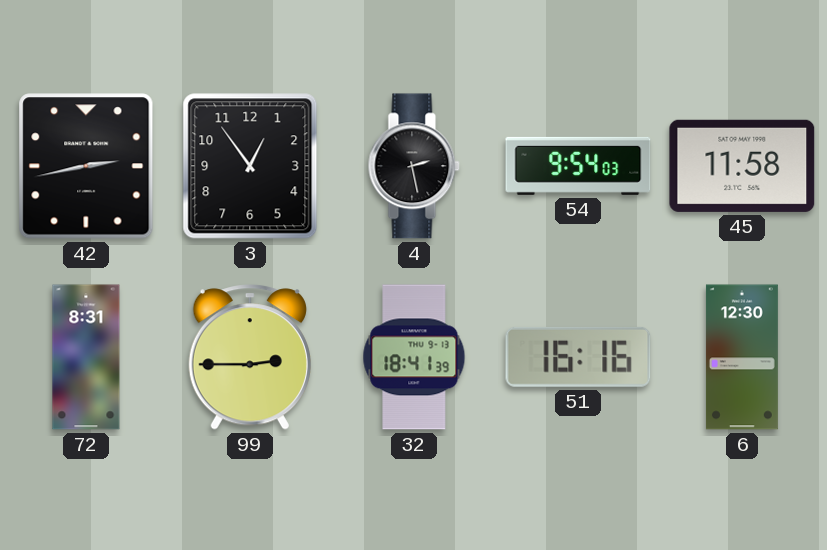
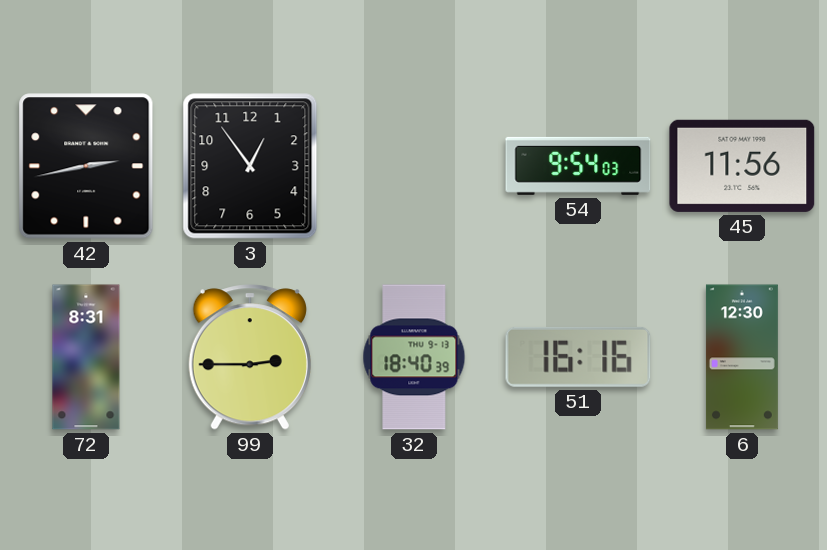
4: 2:28 -> none
45: 11:58 -> 11:56
32: 18:41 -> 18:40
